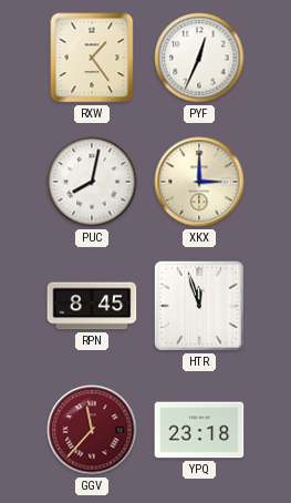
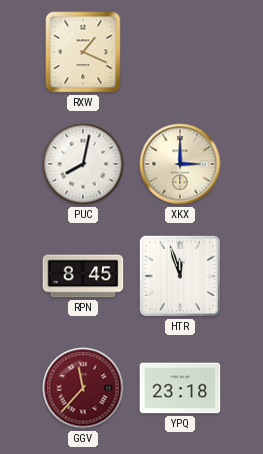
RXW: 1:24 -> 1:19
PYF: 12:34 -> none
